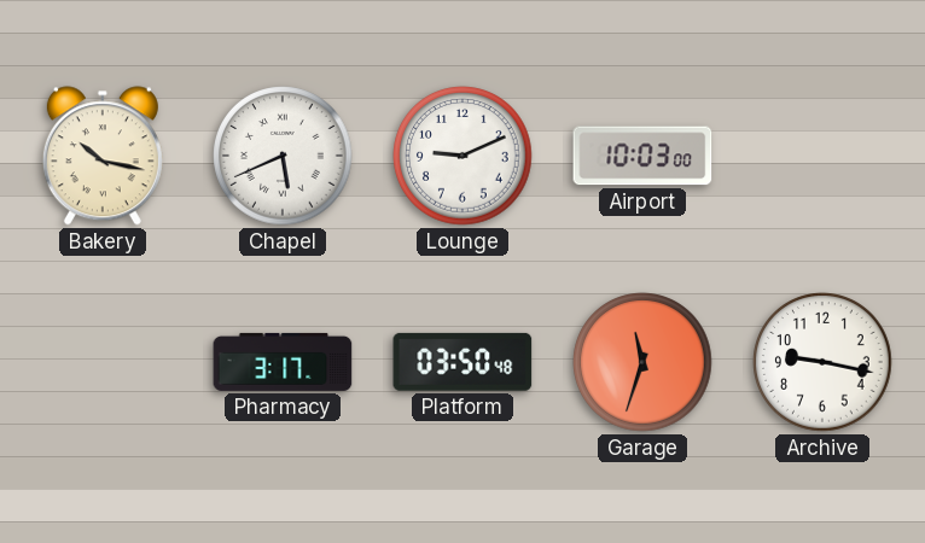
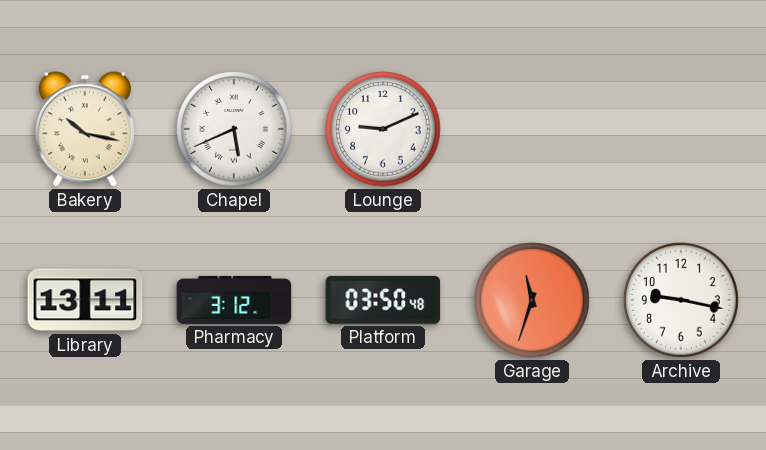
Airport: 10:03 -> none
Library: none -> 13:11
Pharmacy: 3:17 -> 3:12
